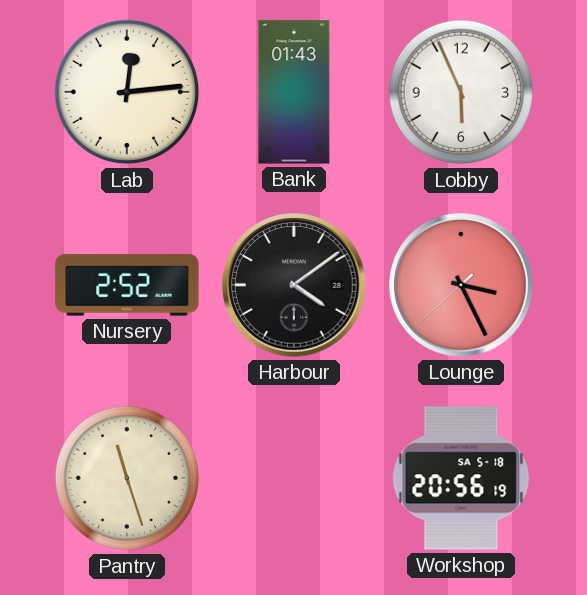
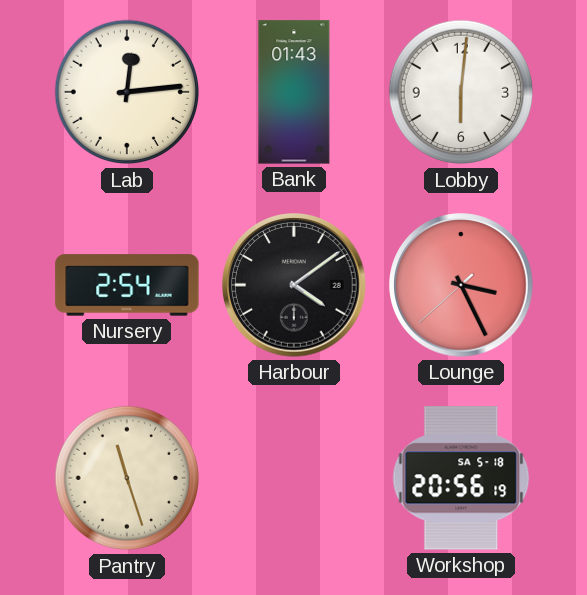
Lobby: 5:56 -> 6:01
Nursery: 2:52 -> 2:54
